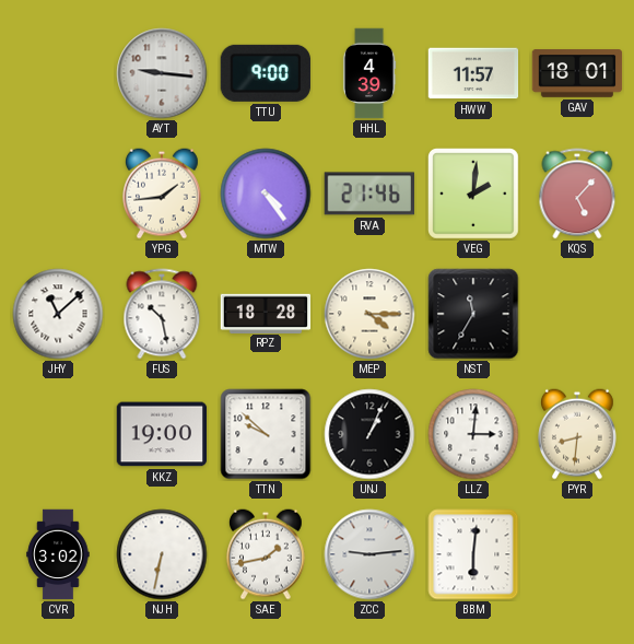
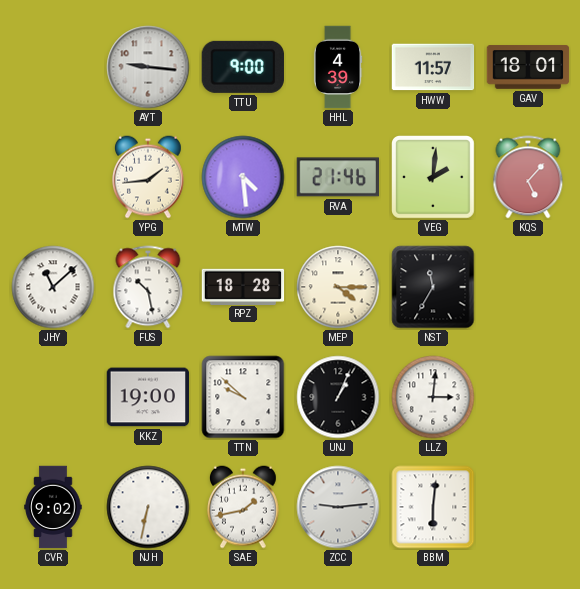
MTW: 4:24 -> 4:29
PYR: 8:31 -> none
CVR: 3:02 -> 9:02
